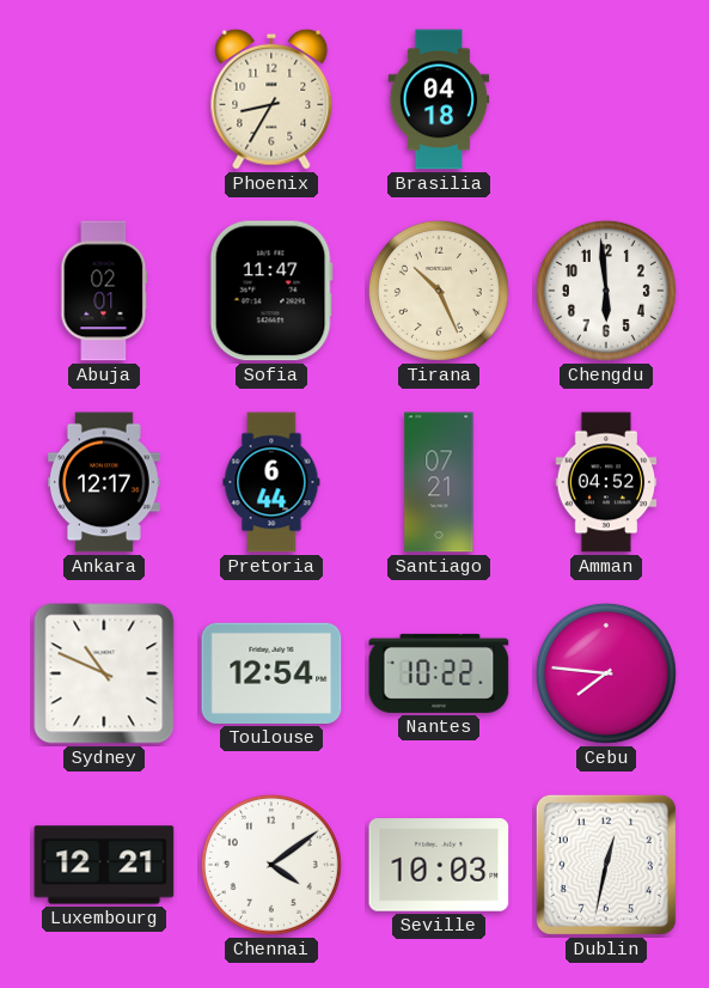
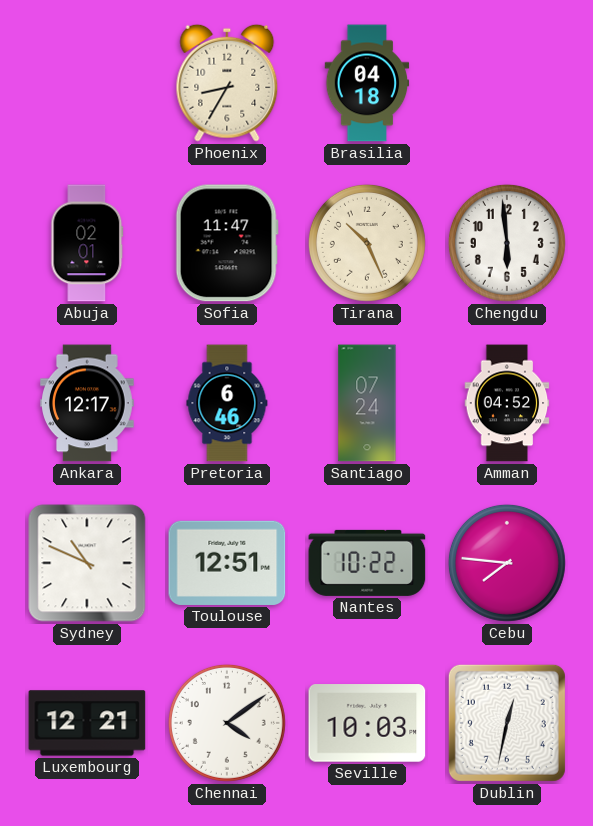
Pretoria: 6:44 -> 6:46
Santiago: 07:21 -> 07:24
Toulouse: 12:54 -> 12:51
